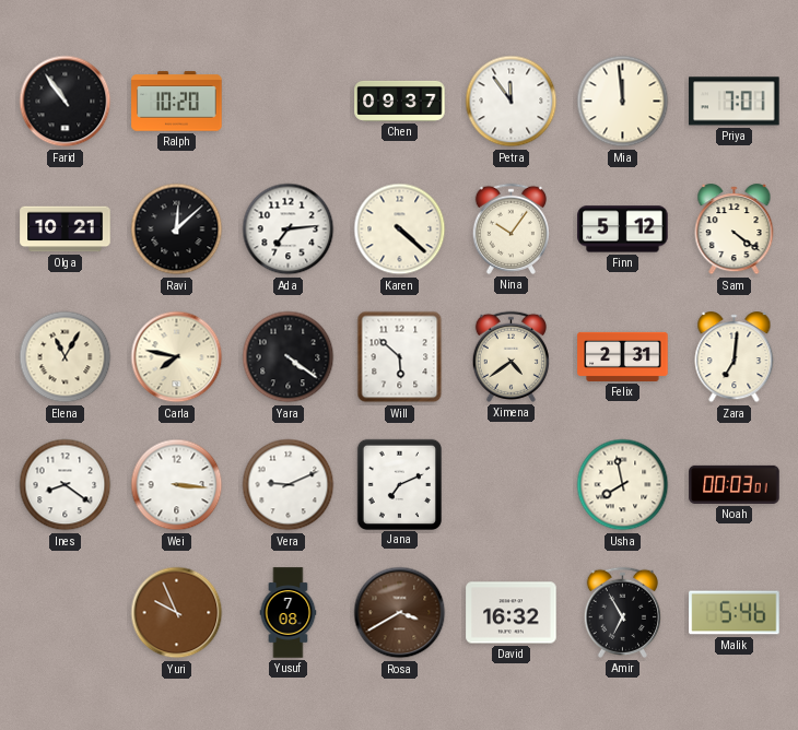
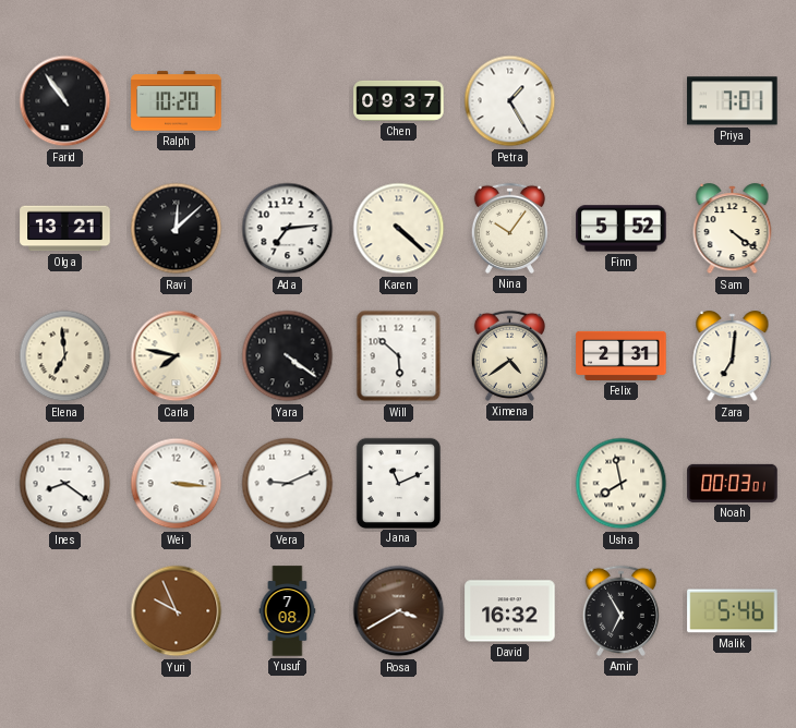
Petra: 11:54 -> 1:25
Mia: 11:59 -> none
Olga: 10:21 -> 13:21
Finn: 5:12 -> 5:52
Elena: 11:05 -> 6:59
Jana: 7:11 -> 11:11
